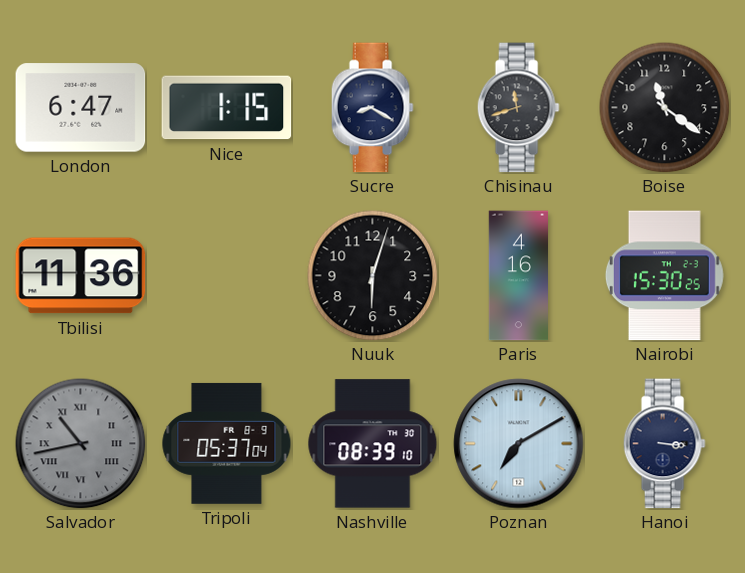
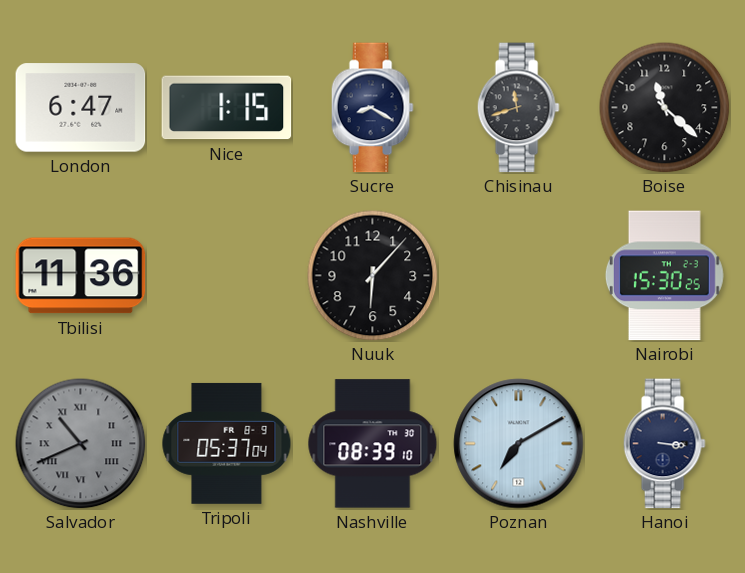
Boise: 11:21 -> 11:22
Nuuk: 6:03 -> 6:07
Paris: 4:16 -> none
Salvador: 10:43 -> 10:41
